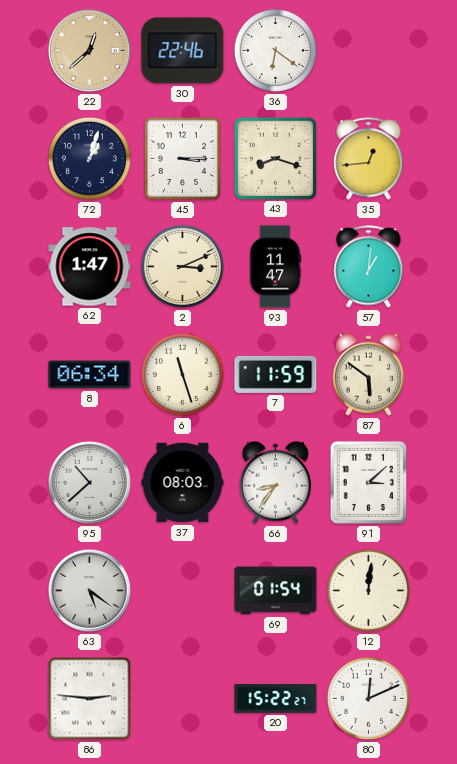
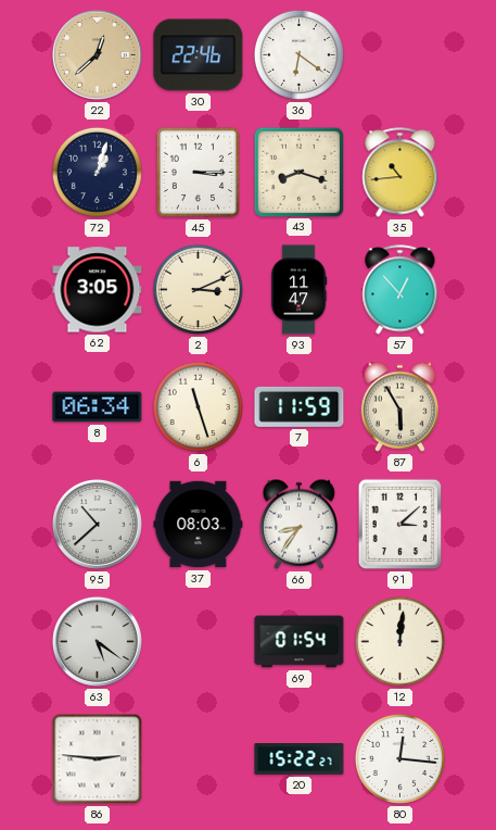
35: 12:44 -> 10:44
62: 1:47 -> 3:05
57: 1:01 -> 12:53
87: 5:51 -> 5:55
80: 12:11 -> 12:16
